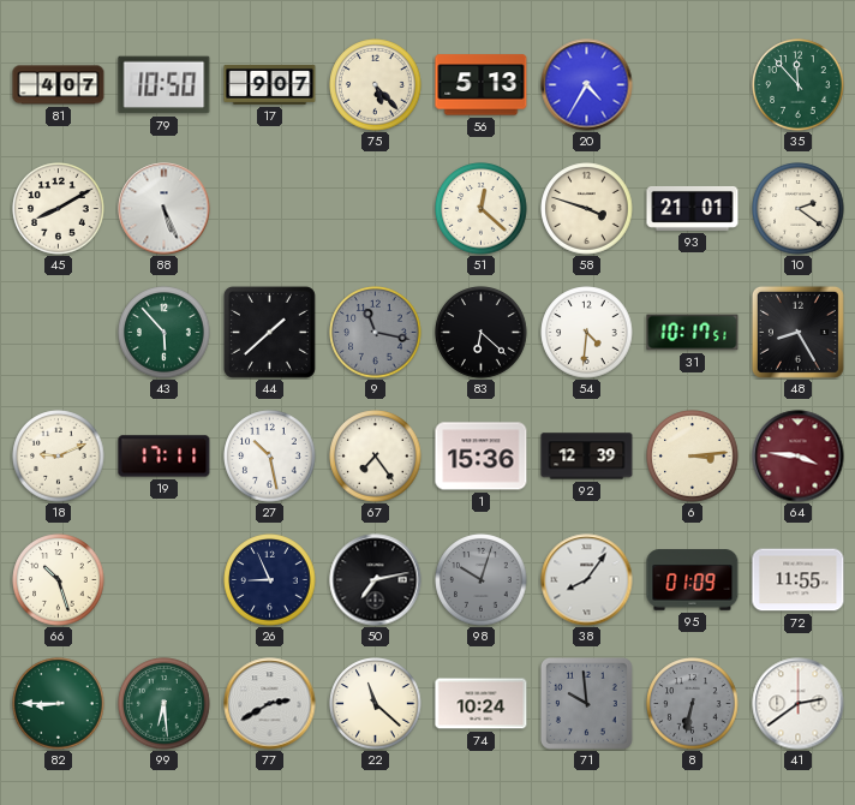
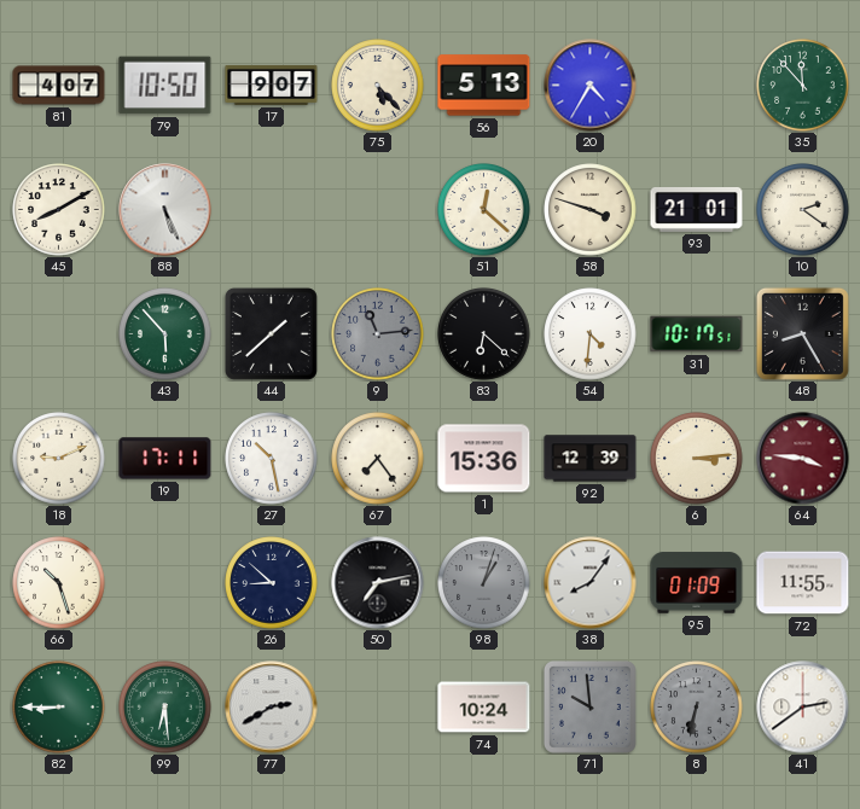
9: 11:17 -> 11:14
26: 8:56 -> 8:52
98: 10:03 -> 1:03
22: 11:22 -> none
